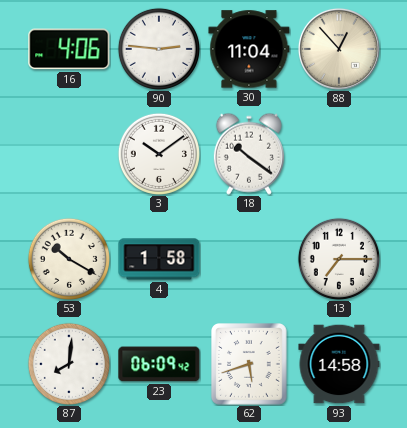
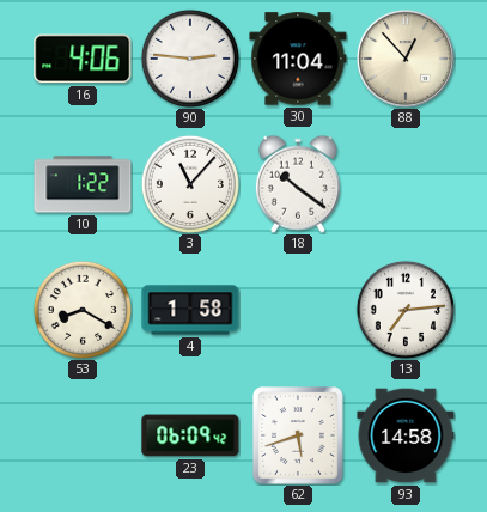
10: none -> 1:22
3: 10:09 -> 11:07
53: 10:20 -> 8:20
13: 7:15 -> 7:14
87: 8:01 -> none
